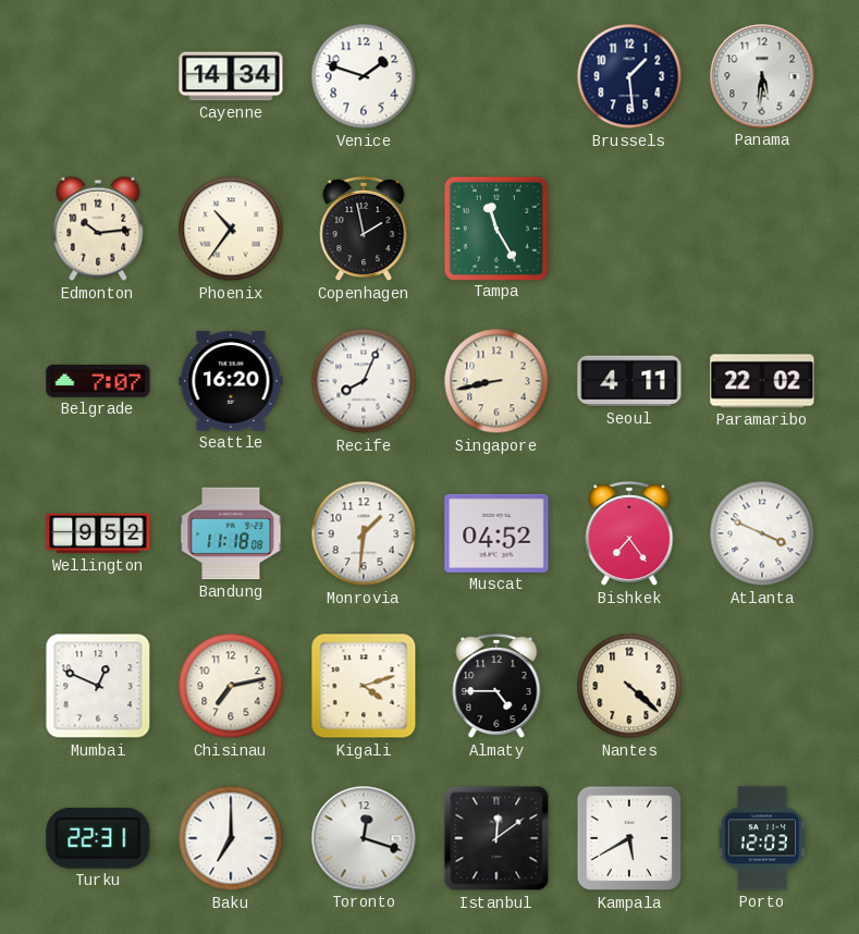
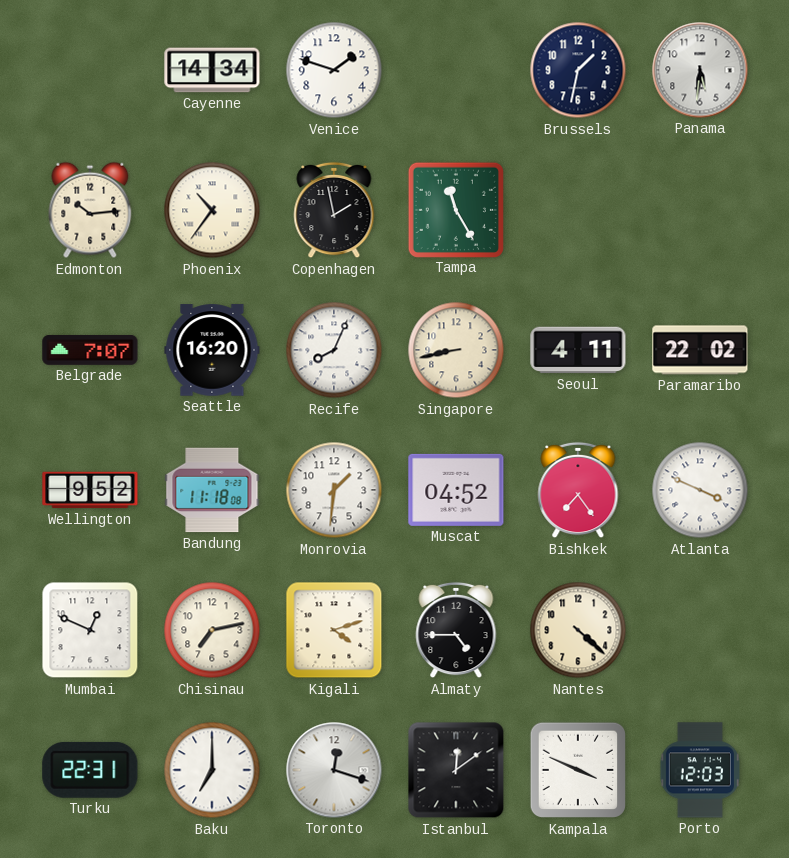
Brussels: 1:29 -> 1:32
Kampala: 5:40 -> 3:49
